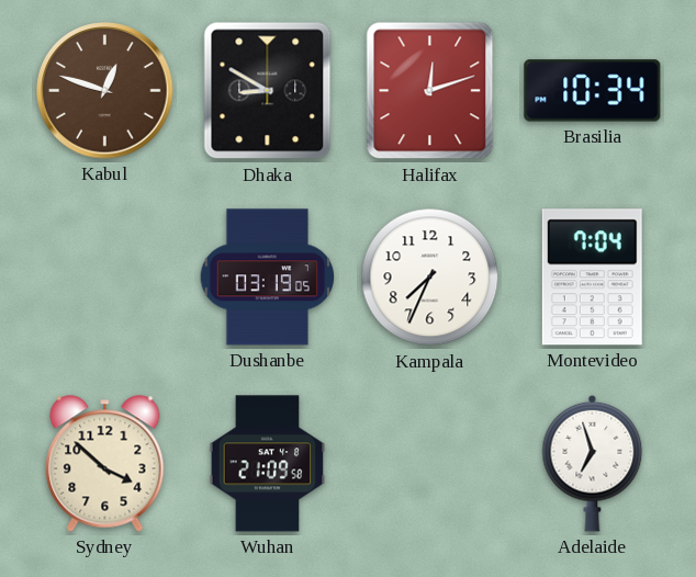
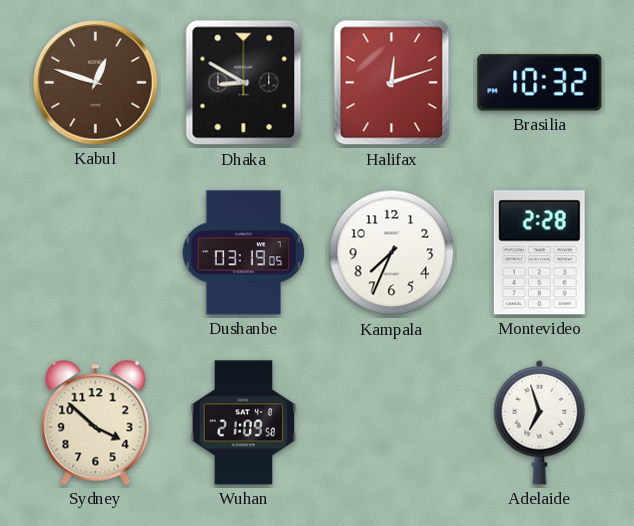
Brasilia: 10:34 -> 10:32
Montevideo: 7:04 -> 2:28
